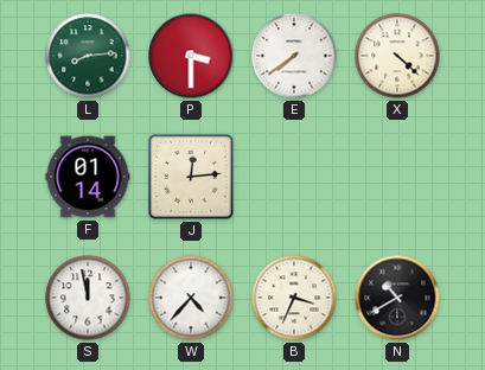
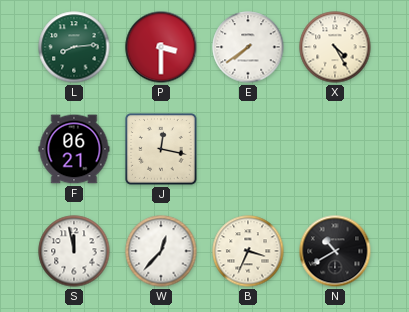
X: 4:22 -> 4:25
F: 01:14 -> 06:21
J: 12:14 -> 12:17
W: 4:37 -> 12:37
